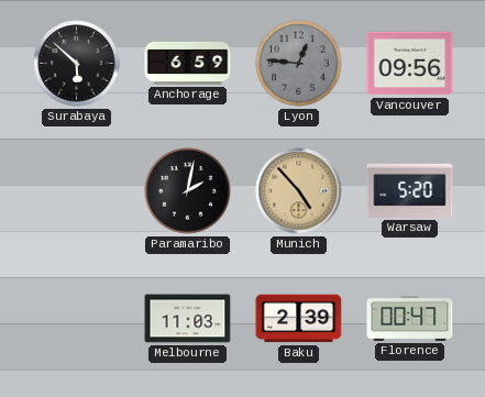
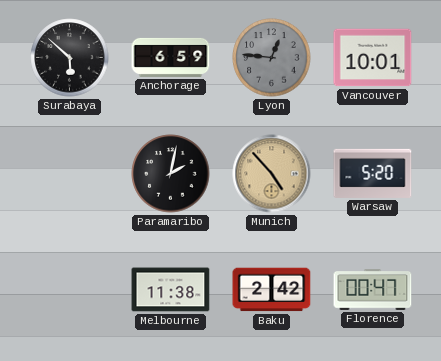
Vancouver: 09:56 -> 10:01
Melbourne: 11:03 -> 11:38
Baku: 2:39 -> 2:42
